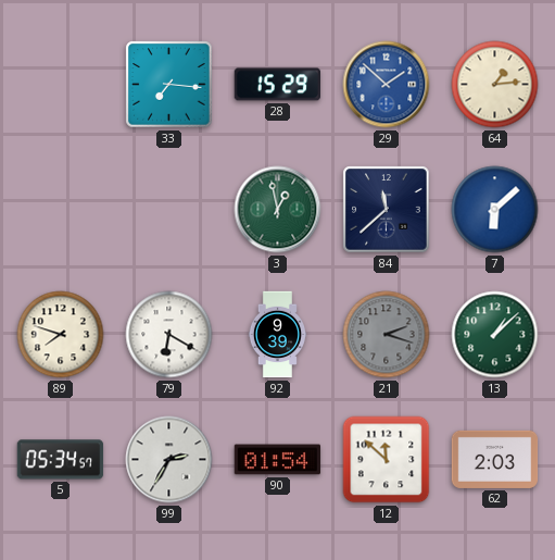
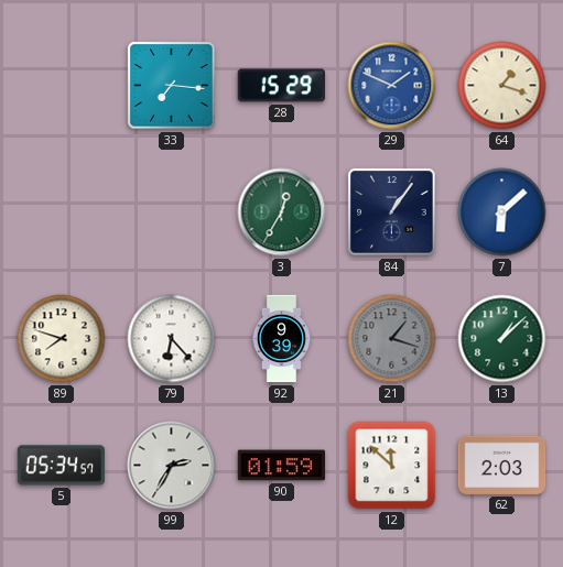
29: 1:52 -> 1:49
64: 1:14 -> 1:18
3: 12:58 -> 12:35
84: 11:38 -> 1:06
79: 6:20 -> 6:23
21: 2:18 -> 1:18
90: 01:54 -> 01:59
